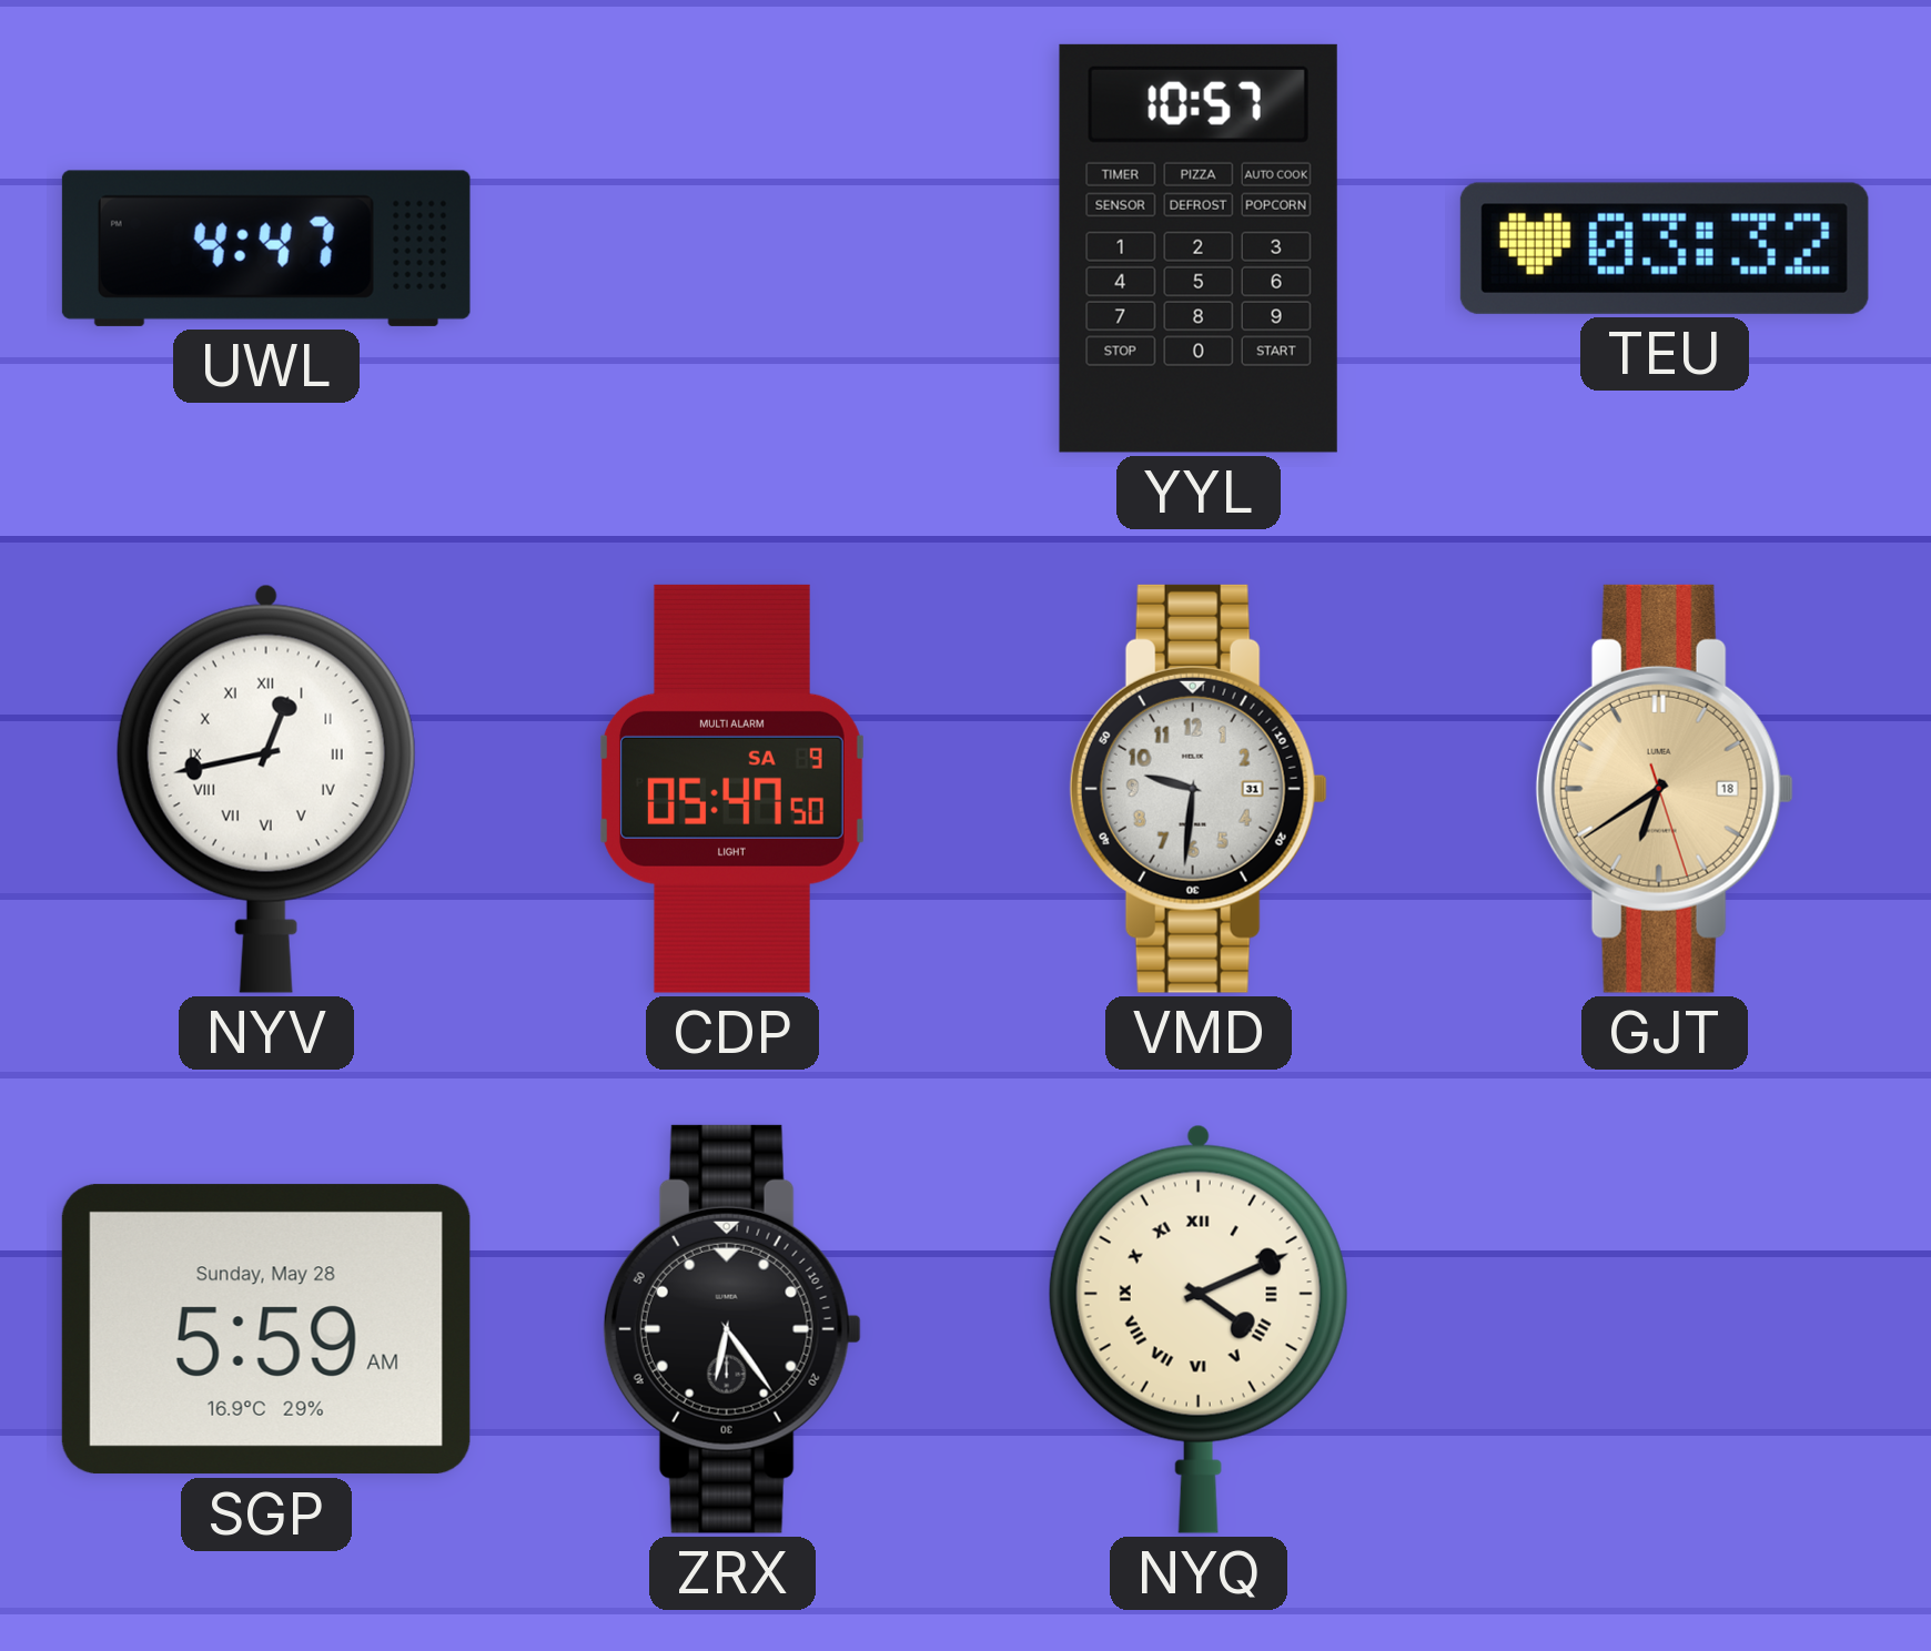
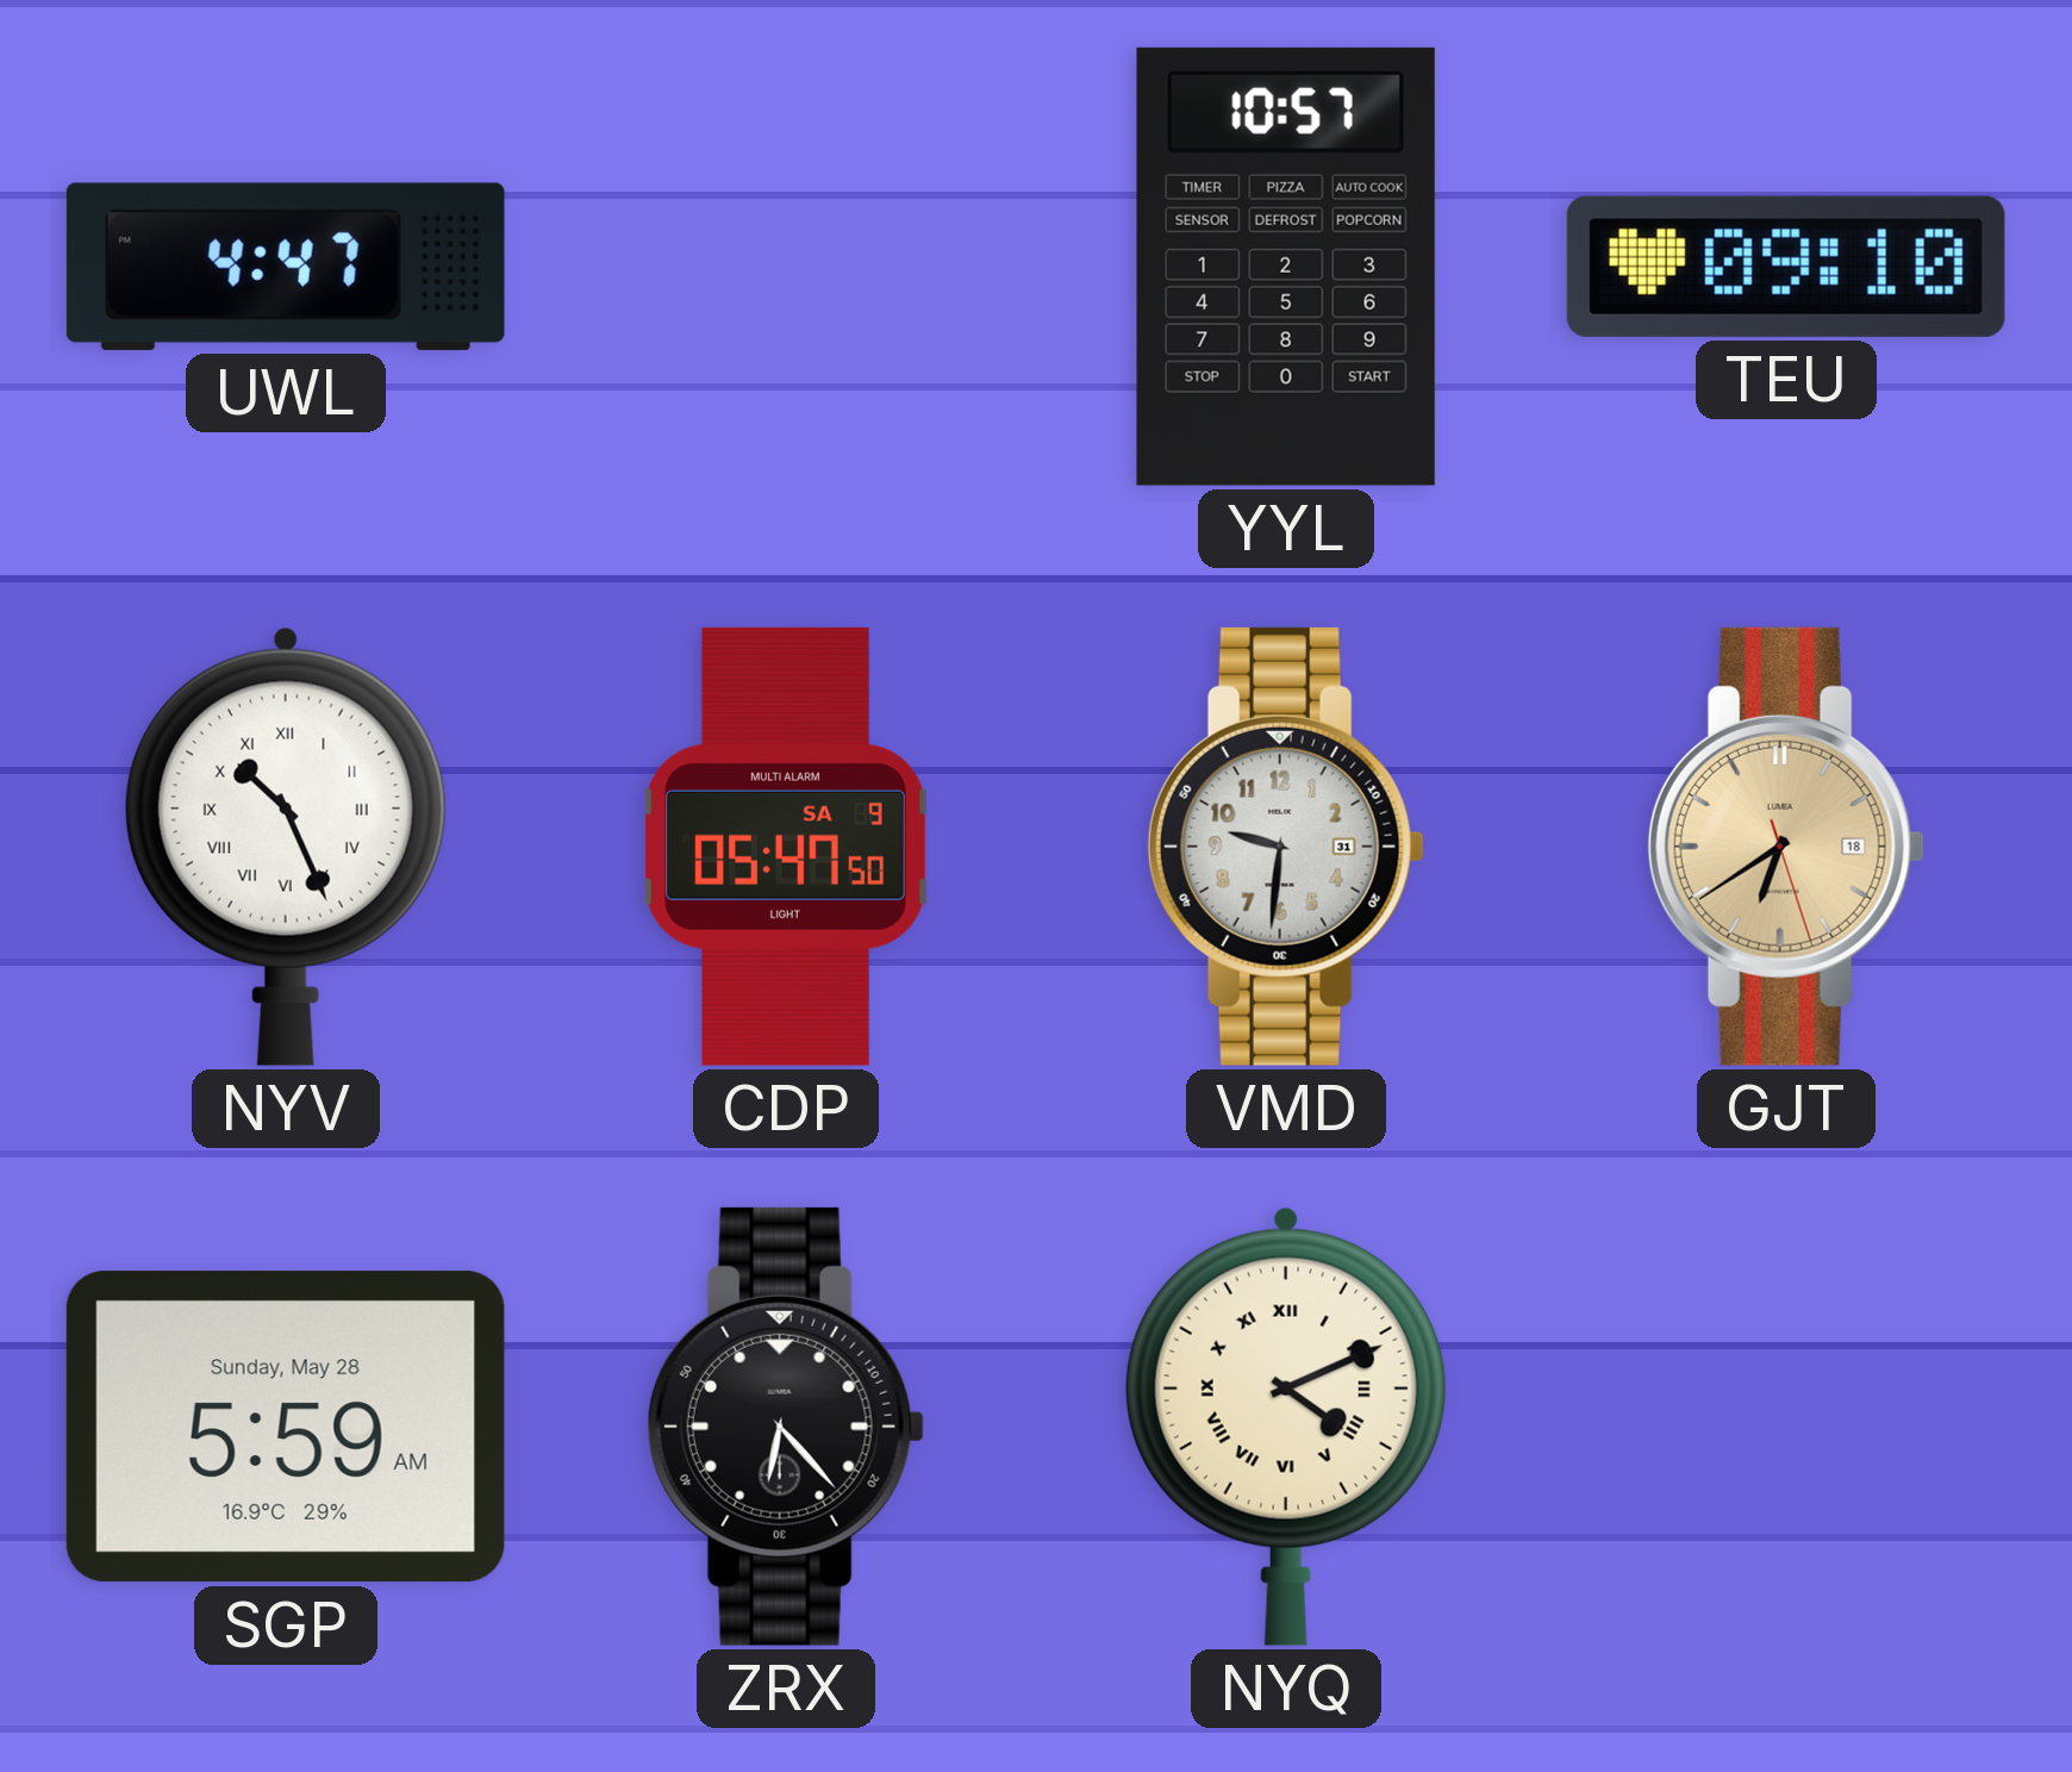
TEU: 03:32 -> 09:10
NYV: 12:43 -> 10:26
ZRX: 6:24 -> 6:23
